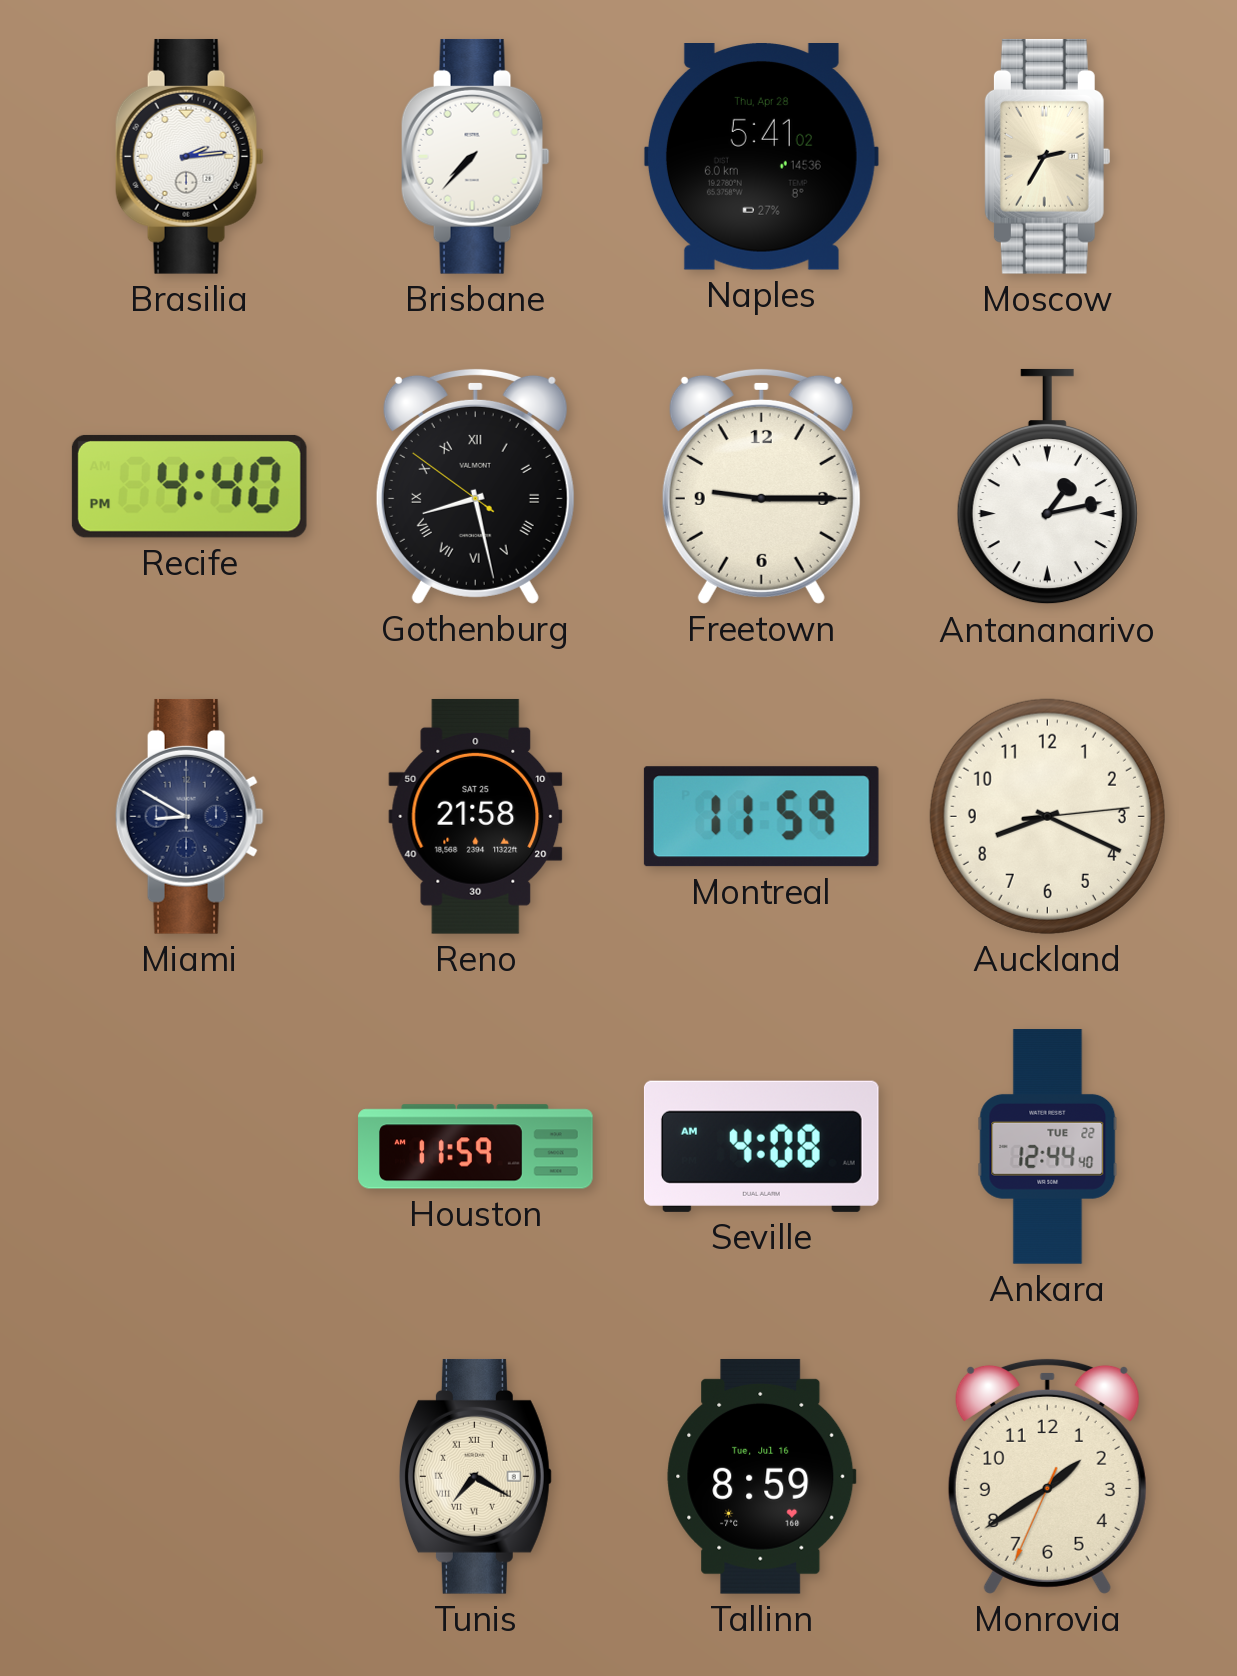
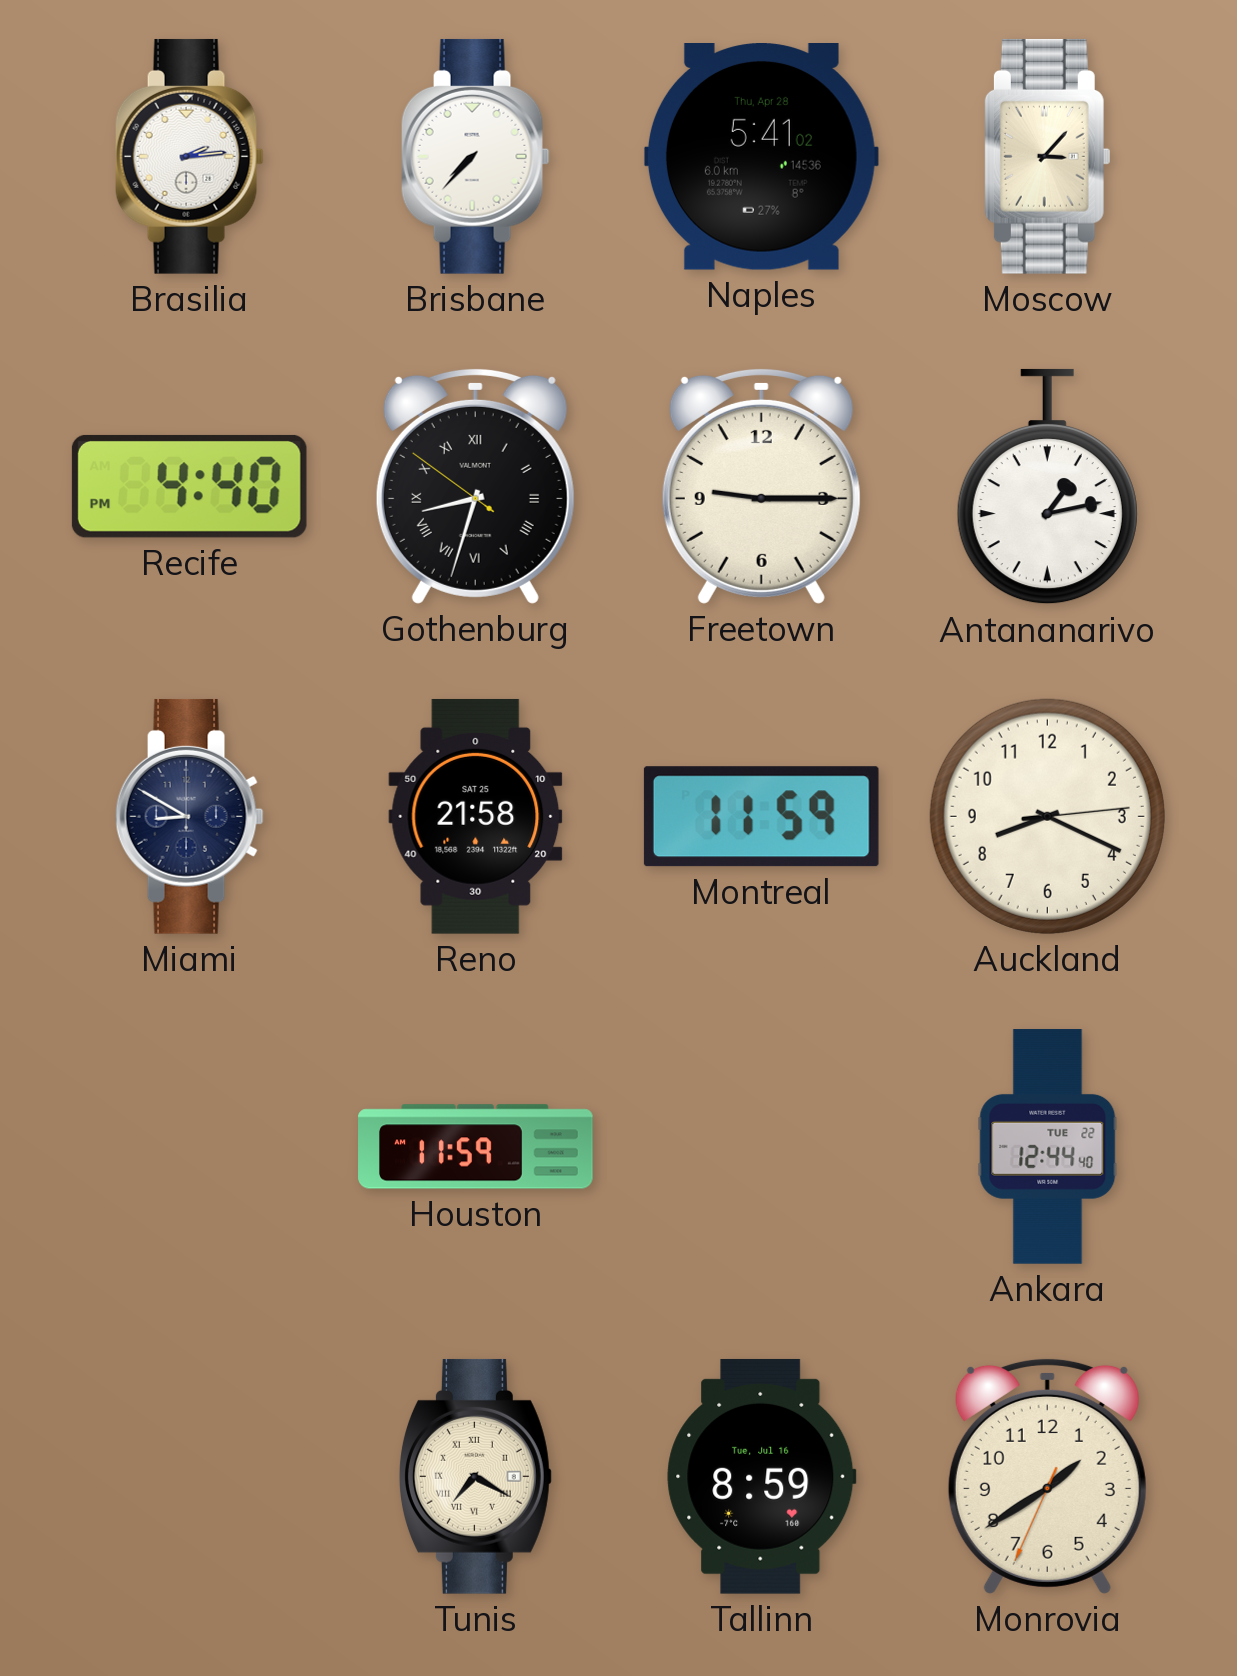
Moscow: 2:35 -> 3:07
Gothenburg: 8:27 -> 8:32
Seville: 4:08 -> none
